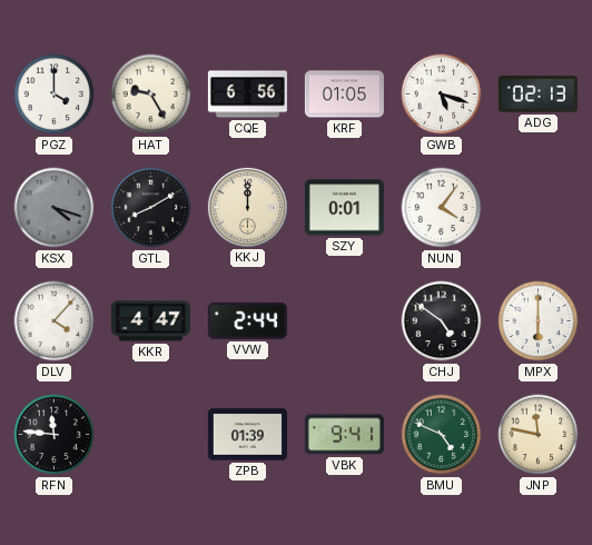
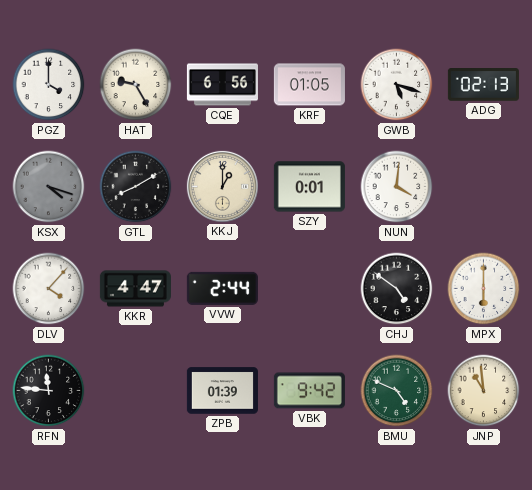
KKJ: 12:00 -> 1:00
NUN: 4:06 -> 4:01
VBK: 9:41 -> 9:42
JNP: 11:47 -> 10:59
